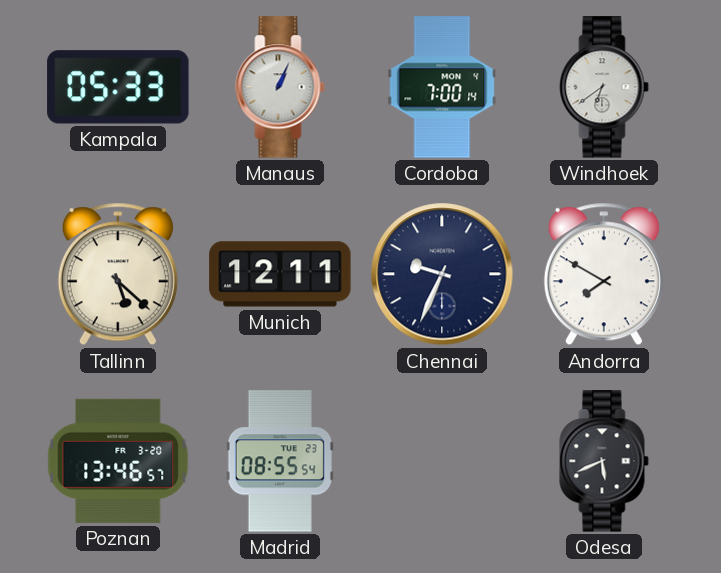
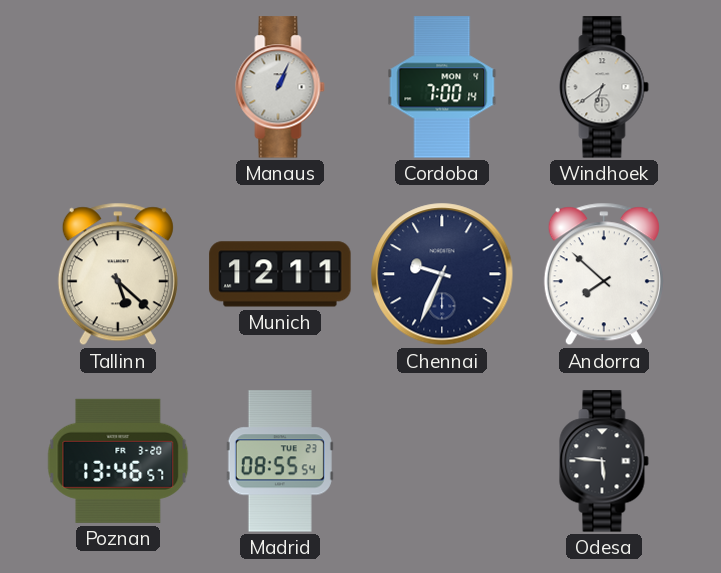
Kampala: 05:33 -> none
Andorra: 7:50 -> 7:52
Odesa: 5:41 -> 5:46
